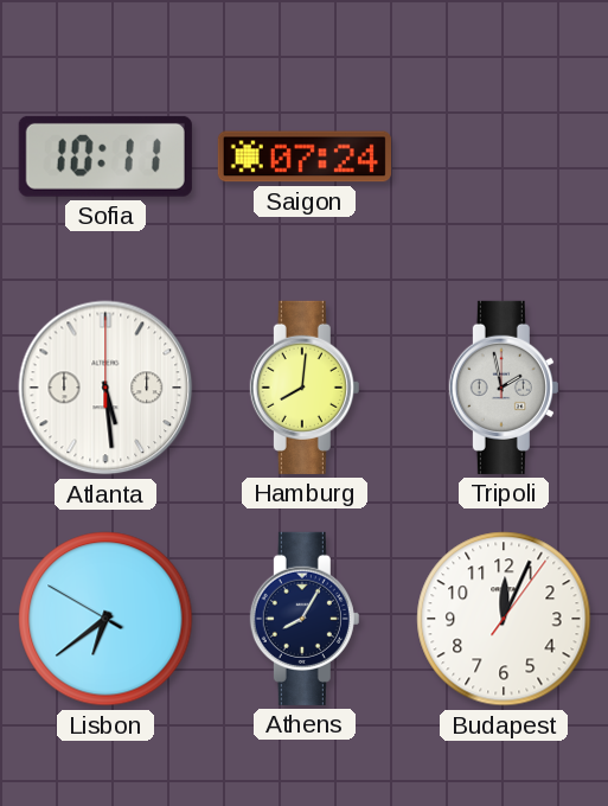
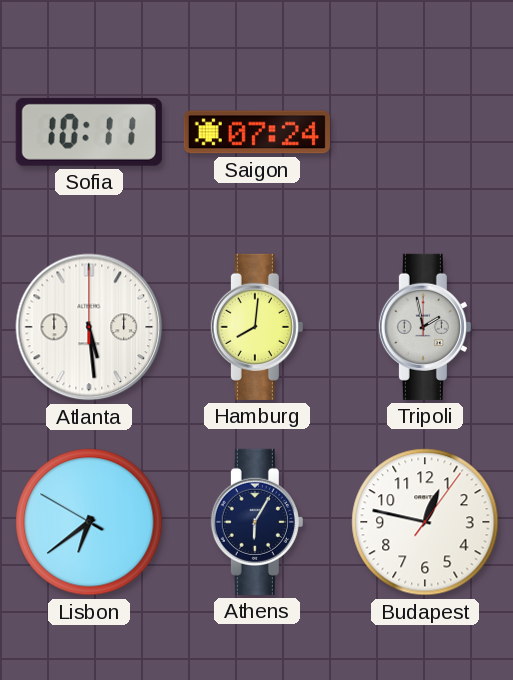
Athens: 8:05 -> 6:05
Budapest: 12:04 -> 12:47
